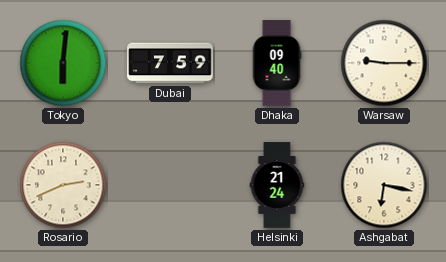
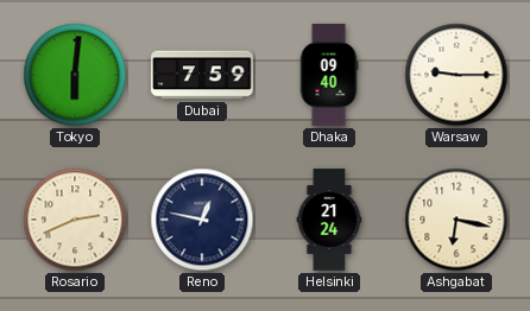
Reno: none -> 12:47
